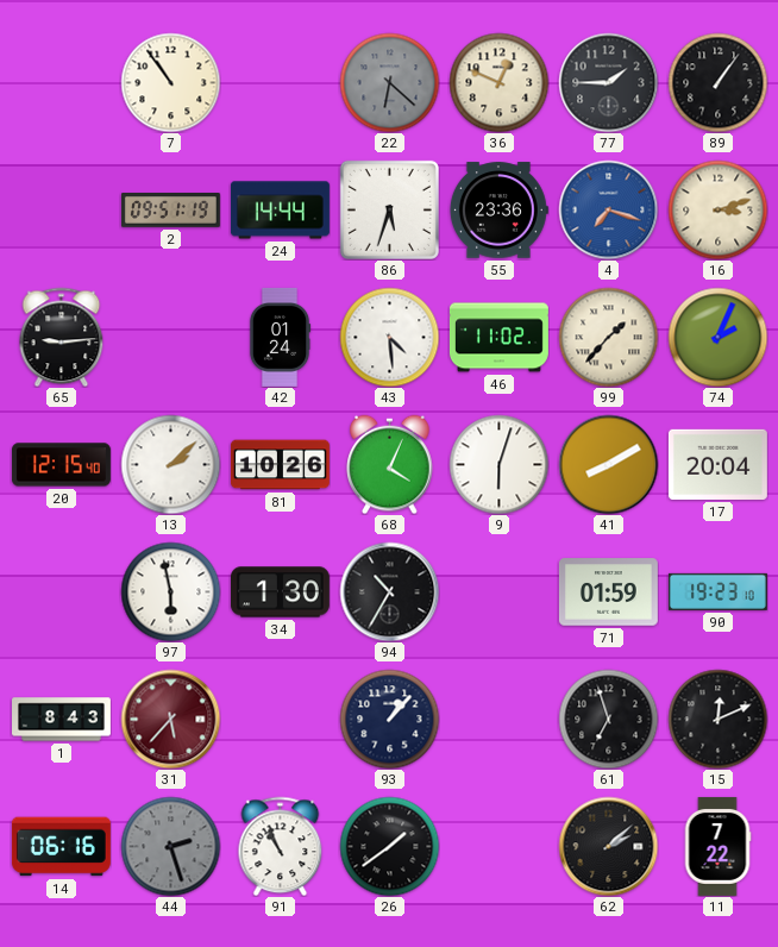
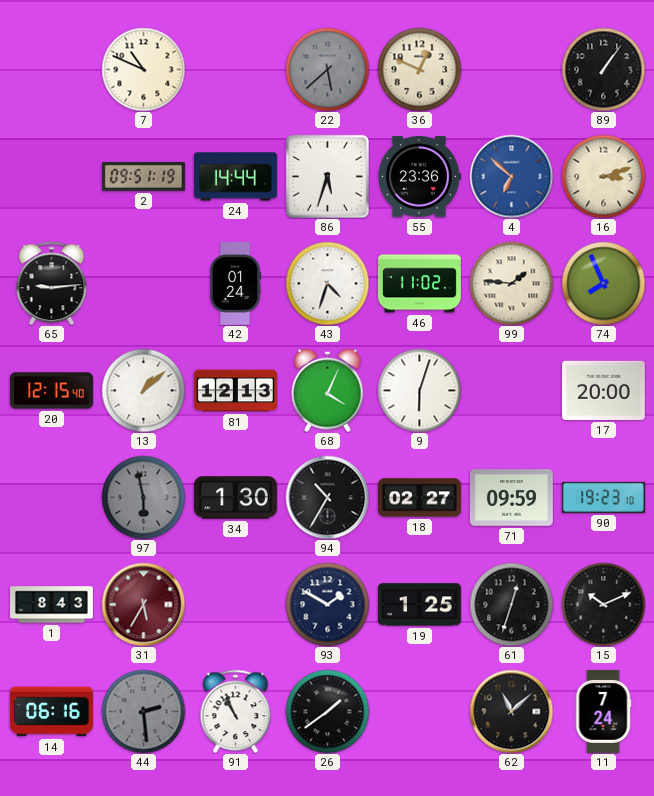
7: 10:54 -> 10:49
22: 6:22 -> 5:38
77: 1:45 -> none
4: 7:18 -> 6:52
43: 4:29 -> 4:33
99: 1:37 -> 1:46
74: 2:04 -> 7:56
13: 2:08 -> 1:08
81: 10:26 -> 12:13
41: 8:10 -> none
17: 20:04 -> 20:00
97 dial: white -> grey
18: none -> 02:27
71: 01:59 -> 09:59
31: 5:37 -> 5:35
93: 1:07 -> 1:50
19: none -> 1:25
61: 6:57 -> 12:33
15: 12:11 -> 10:11
44: 2:27 -> 2:29
62: 2:08 -> 11:08
11: 7:22 -> 7:24
